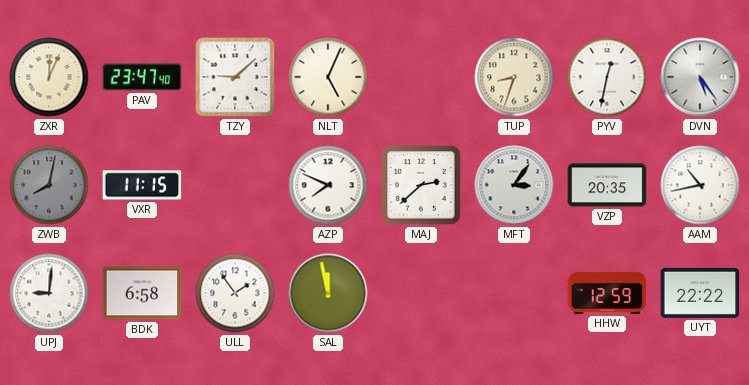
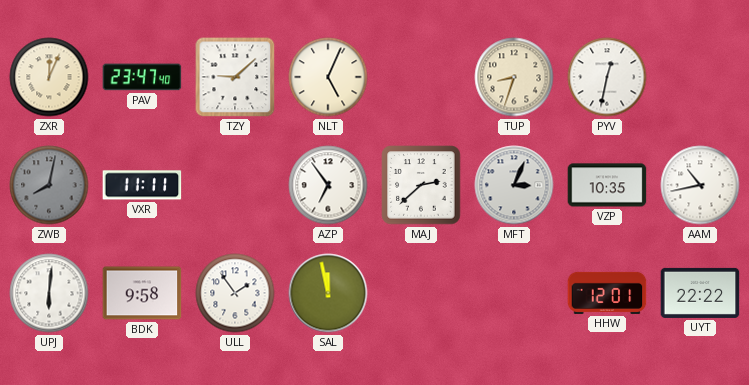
DVN: 5:24 -> none
VXR: 11:15 -> 11:11
AZP: 7:49 -> 6:54
MFT: 3:06 -> 3:04
VZP: 20:35 -> 10:35
UPJ: 9:01 -> 6:01
BDK: 6:58 -> 9:58
HHW: 12:59 -> 12:01
